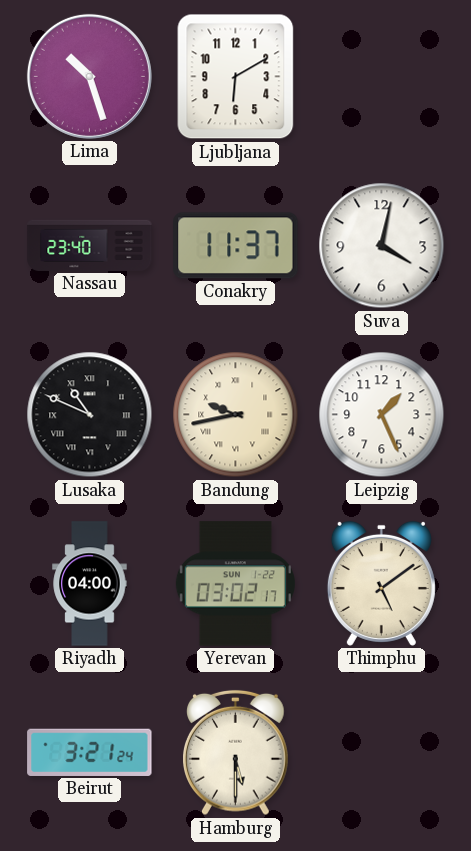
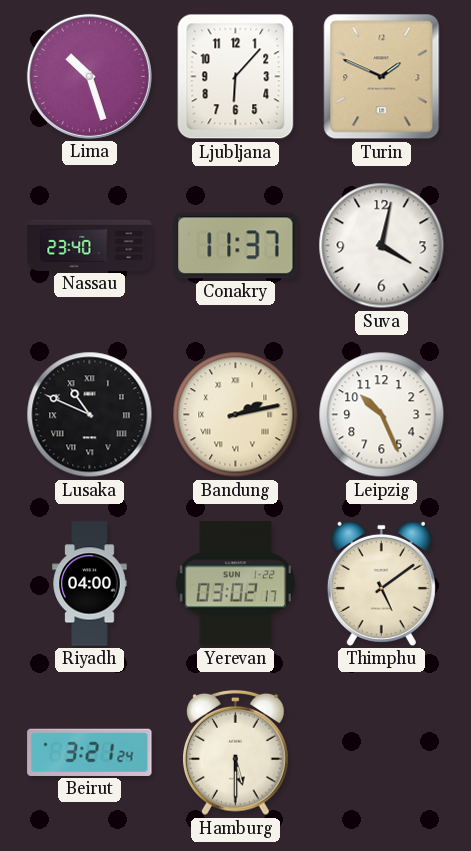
Ljubljana: 6:10 -> 6:07
Turin: none -> 1:49
Bandung: 9:43 -> 2:13
Leipzig: 1:26 -> 10:26
